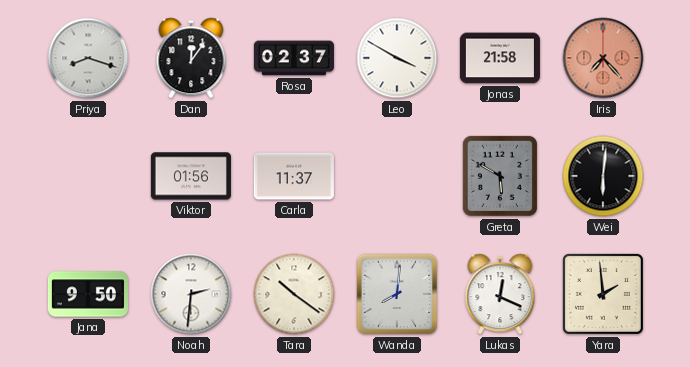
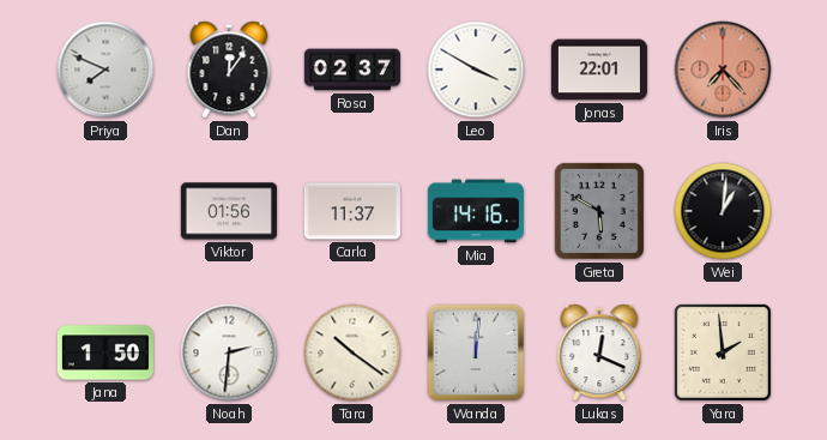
Priya: 8:18 -> 7:49
Jonas: 21:58 -> 22:01
Mia: none -> 14:16
Wei: 6:01 -> 1:01
Jana: 9:50 -> 1:50
Wanda: 8:01 -> 12:01
